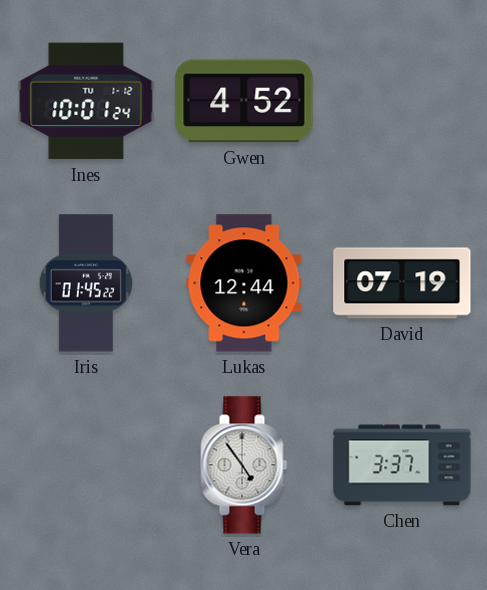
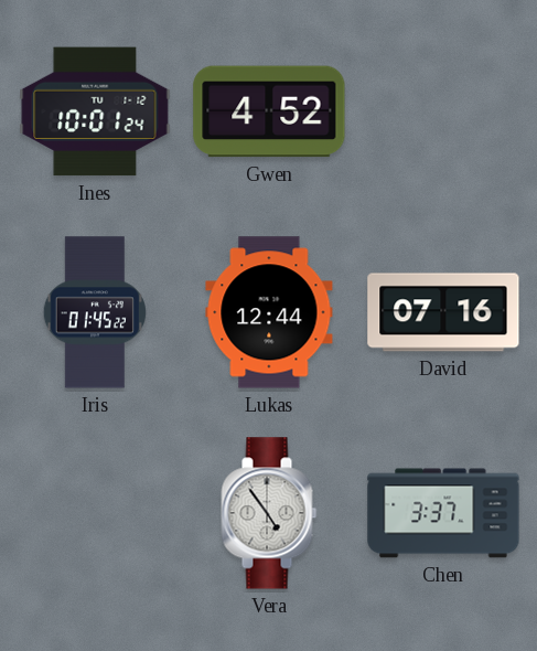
David: 07:19 -> 07:16
